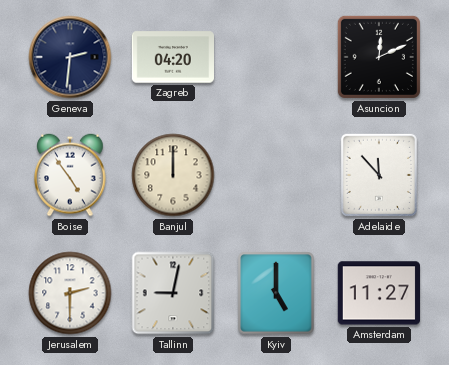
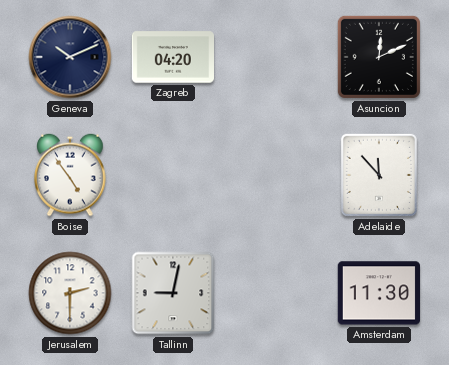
Geneva: 2:31 -> 10:11
Banjul: 12:00 -> none
Kyiv: 5:00 -> none
Amsterdam: 11:27 -> 11:30
